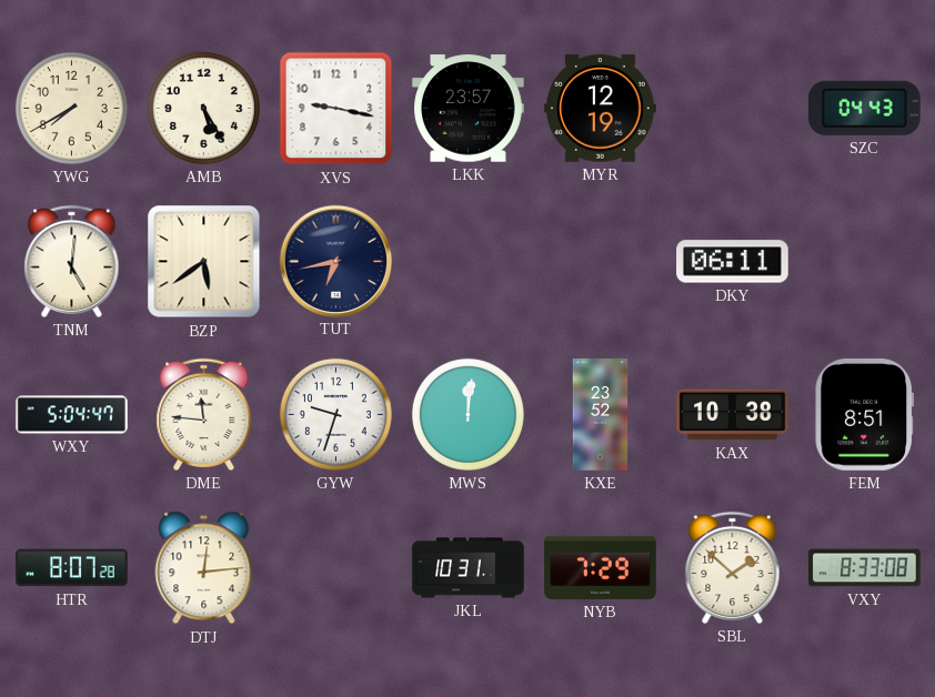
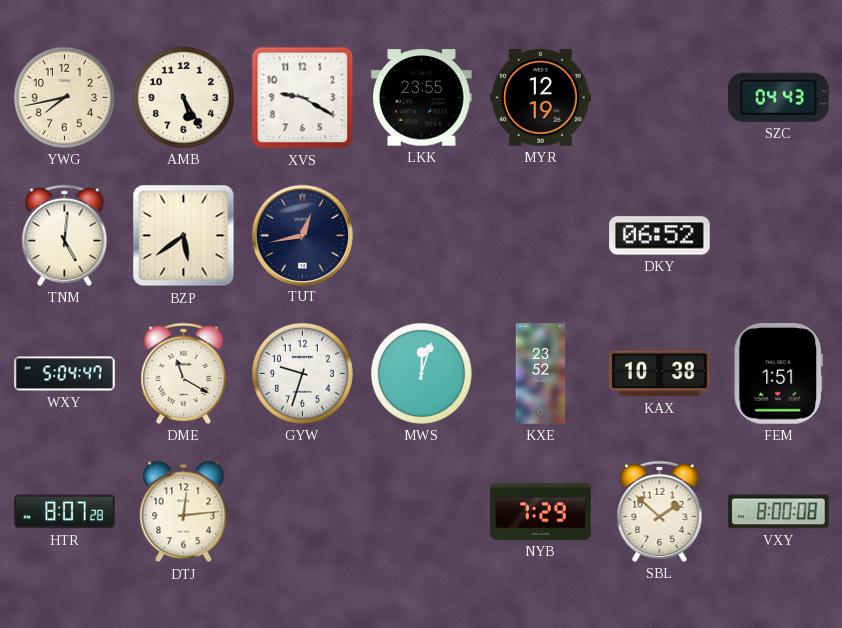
YWG: 7:40 -> 7:43
XVS: 9:17 -> 9:20
LKK: 23:57 -> 23:55
TUT: 6:43 -> 12:43
DKY: 06:11 -> 06:52
DME: 11:46 -> 11:20
MWS: 12:01 -> 12:03
FEM: 8:51 -> 1:51
JKL: 10:31 -> none
VXY: 8:33 -> 8:00
